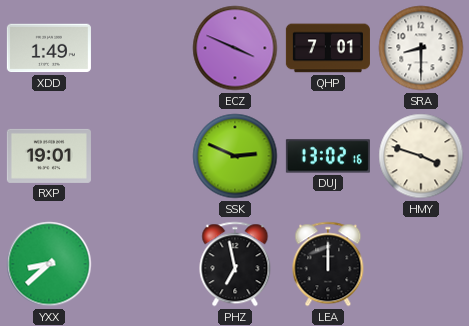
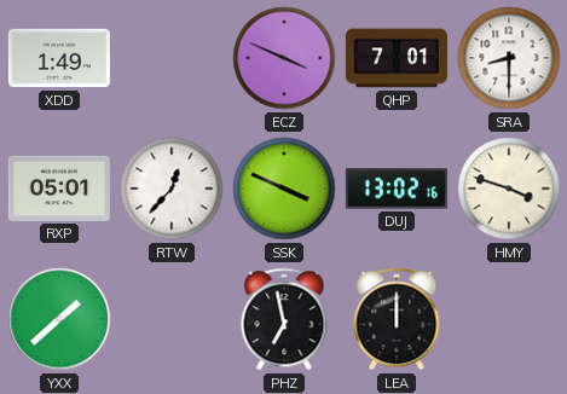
RXP: 19:01 -> 05:01
RTW: none -> 12:37
SSK: 2:49 -> 3:49
YXX: 8:38 -> 1:38
